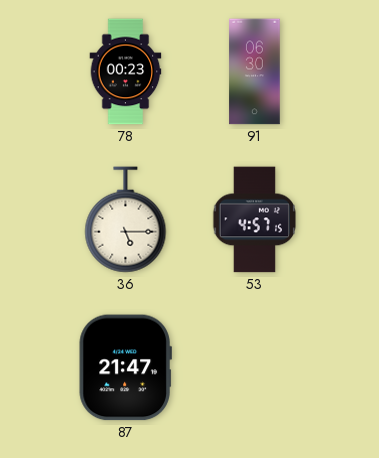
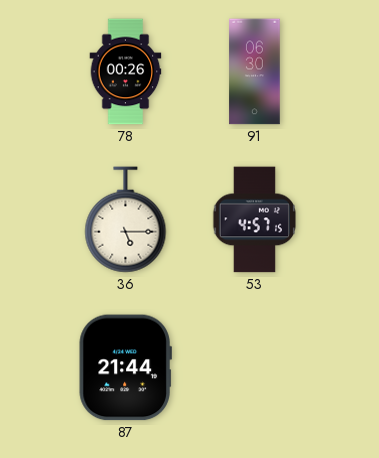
78: 00:23 -> 00:26
87: 21:47 -> 21:44
